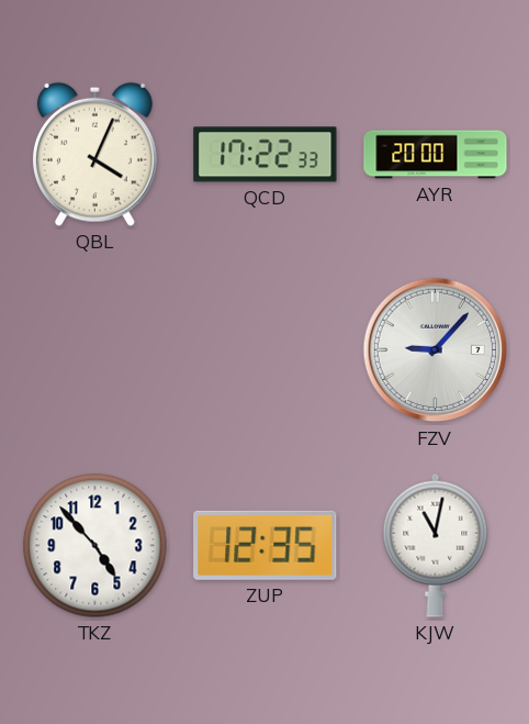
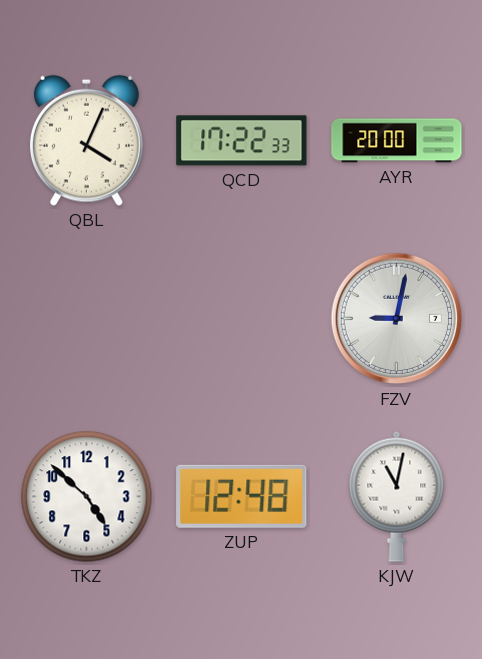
FZV: 9:07 -> 9:02
TKZ: 4:53 -> 4:52
ZUP: 12:35 -> 12:48
